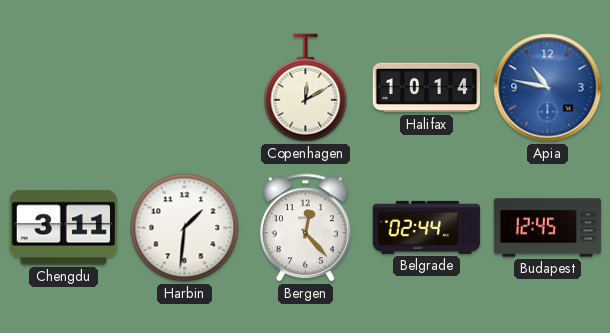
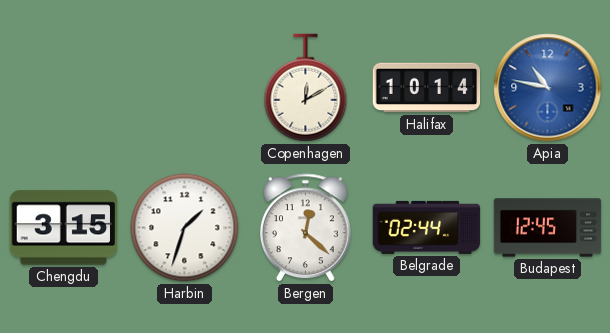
Chengdu: 3:11 -> 3:15
Harbin: 1:31 -> 1:33
Bergen: 12:23 -> 12:22
